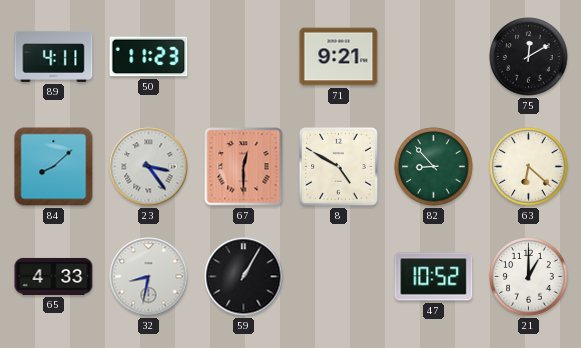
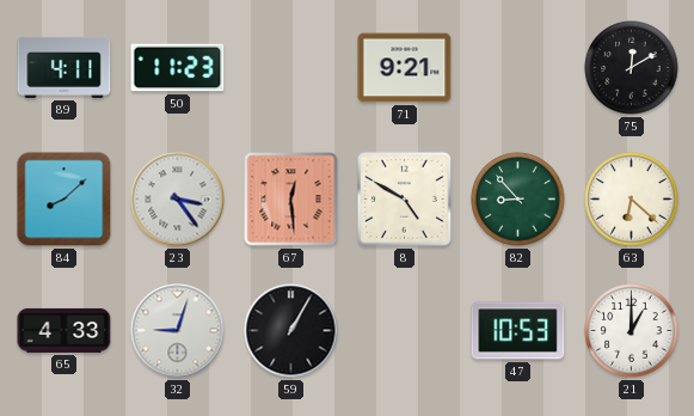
67: 12:30 -> 12:29
32: 8:32 -> 9:03
47: 10:52 -> 10:53
